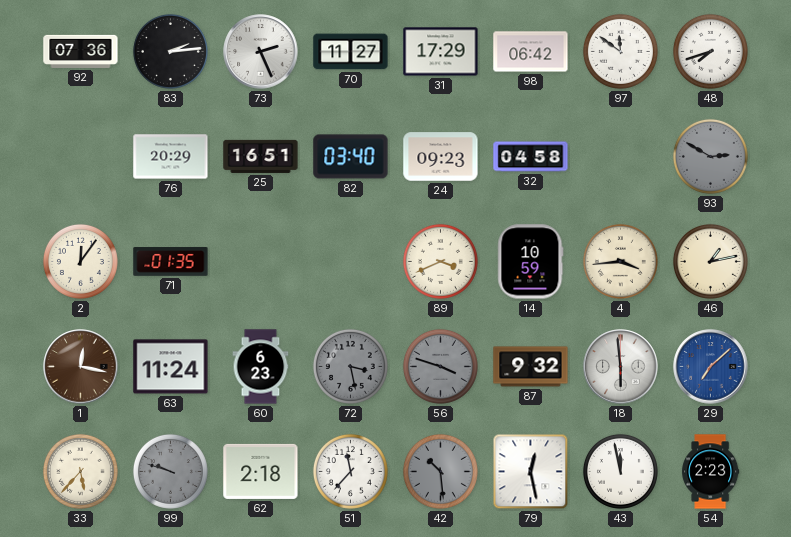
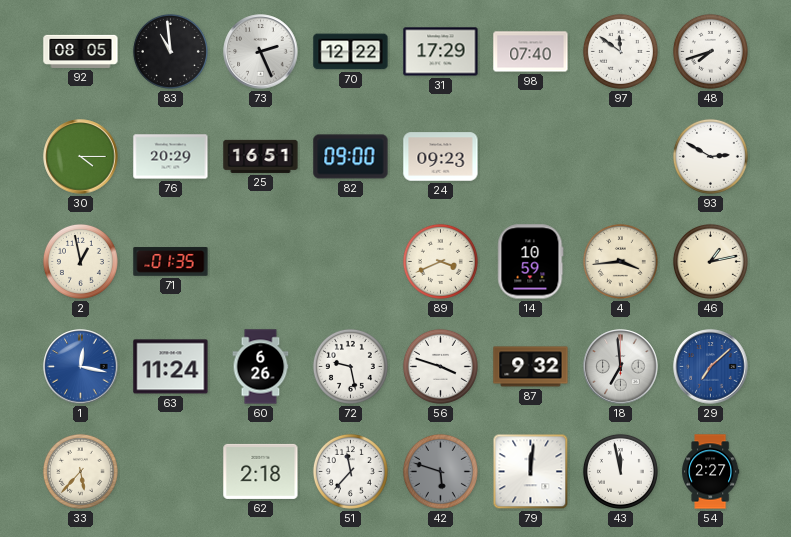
92: 07:36 -> 08:05
83: 2:14 -> 10:59
70: 11:27 -> 12:22
98: 06:42 -> 07:40
30: none -> 4:15
82: 03:40 -> 09:00
32: 04:58 -> none
93 dial: grey -> white
2: 12:06 -> 12:58
1 dial: brown -> blue
60: 6:23 -> 6:26
72: 3:28 -> 9:28
72 dial: grey -> white
56 dial: grey -> white
18: 5:59 -> 6:59
99: 9:48 -> none
42: 10:29 -> 5:48
79: 12:28 -> 12:01
54: 2:23 -> 2:27
